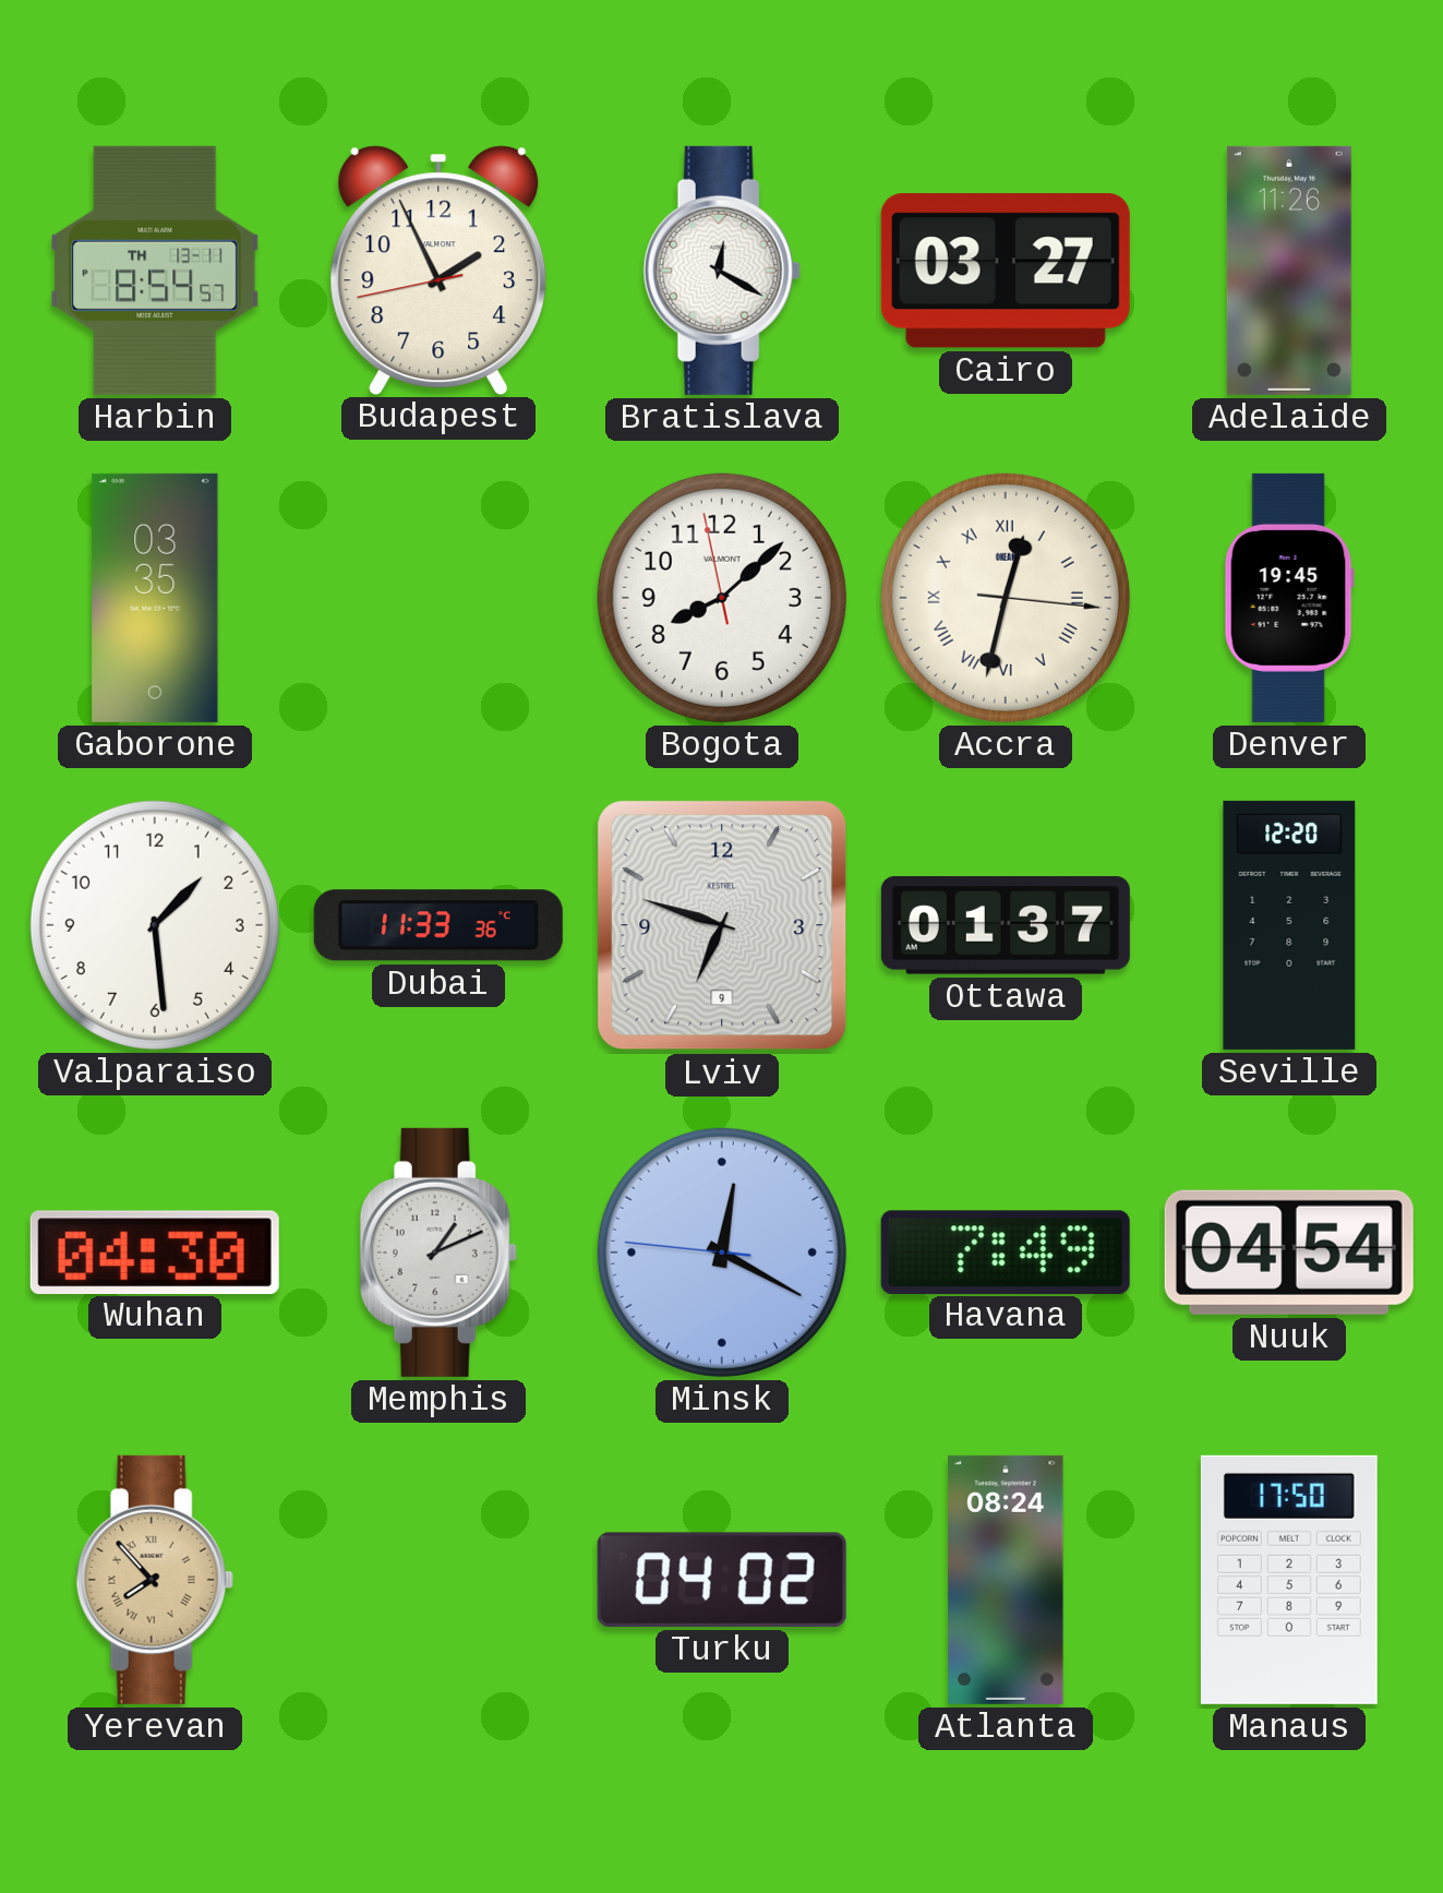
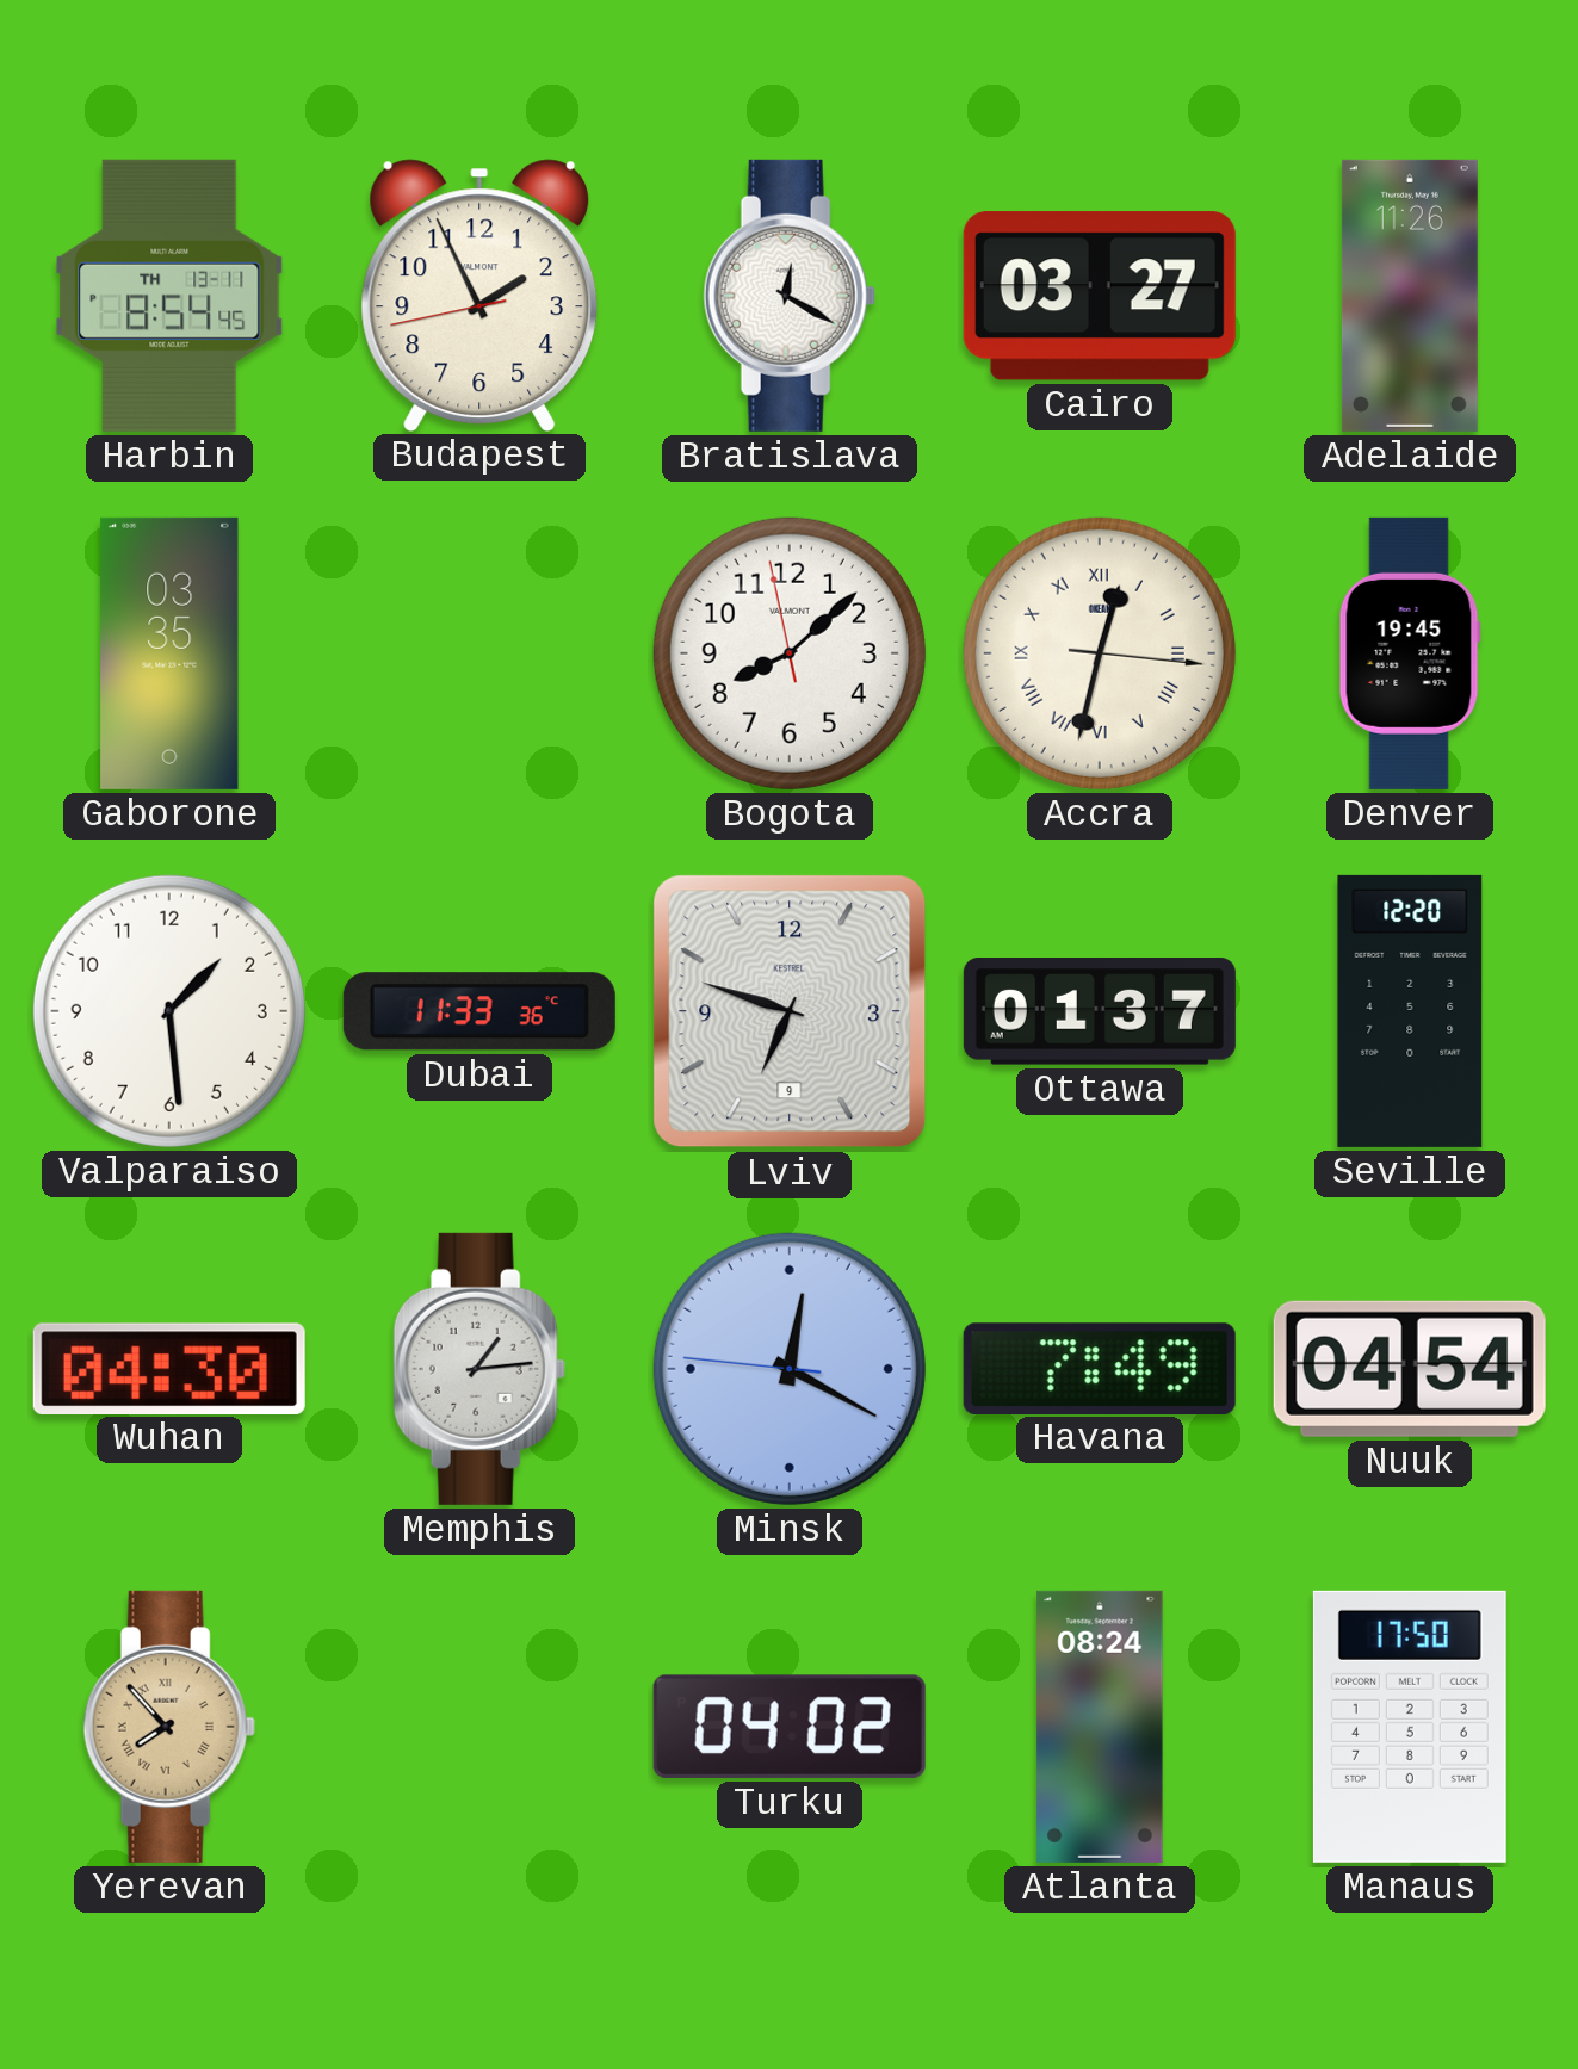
Harbin: 8:54:57 -> 8:54:45
Memphis: 1:11 -> 1:14
